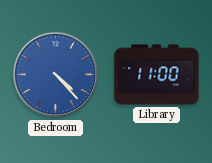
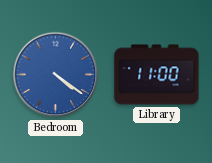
Bedroom: 4:23 -> 4:21
